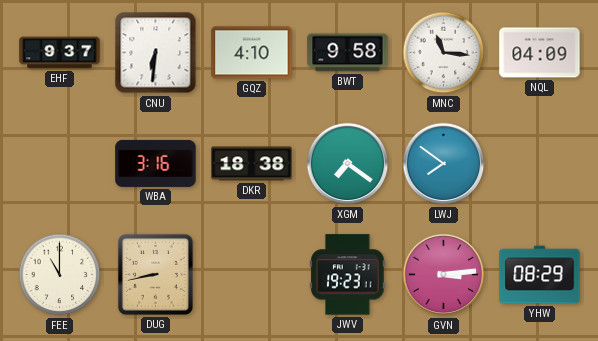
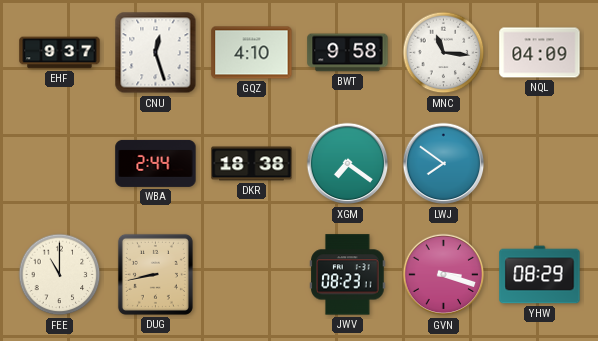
CNU: 6:31 -> 12:27
WBA: 3:16 -> 2:44
JWV: 19:23 -> 08:23
GVN: 3:14 -> 3:18
